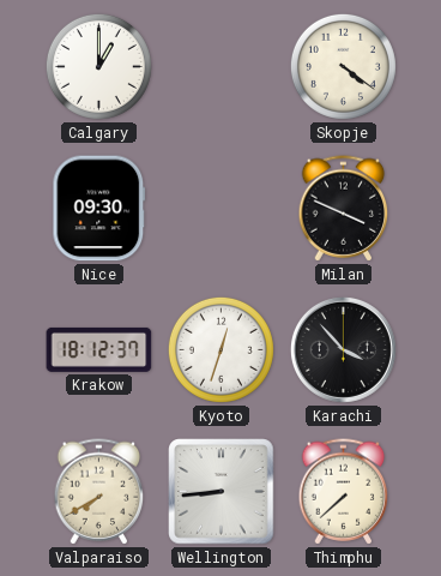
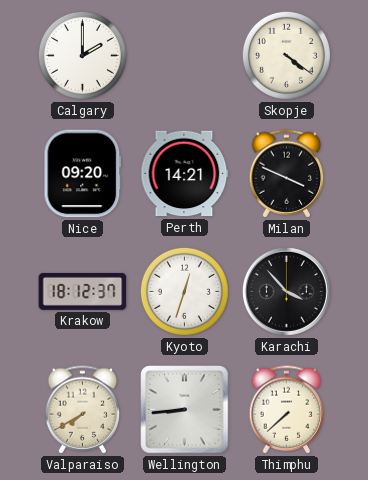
Calgary: 1:00 -> 2:00
Nice: 09:30 -> 09:20
Perth: none -> 14:21
